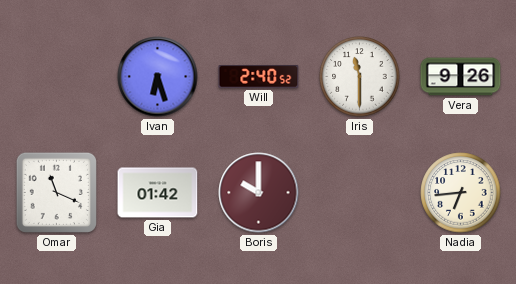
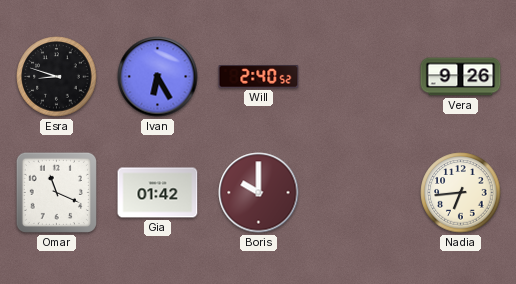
Esra: none -> 8:48
Ivan: 6:27 -> 6:25
Iris: 11:30 -> none
